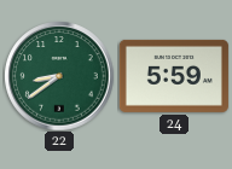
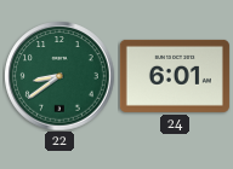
24: 5:59 -> 6:01
